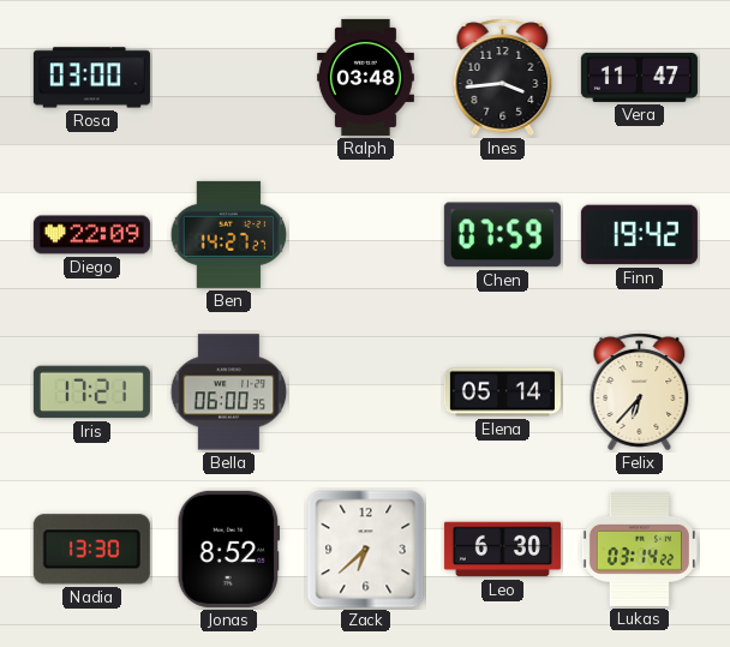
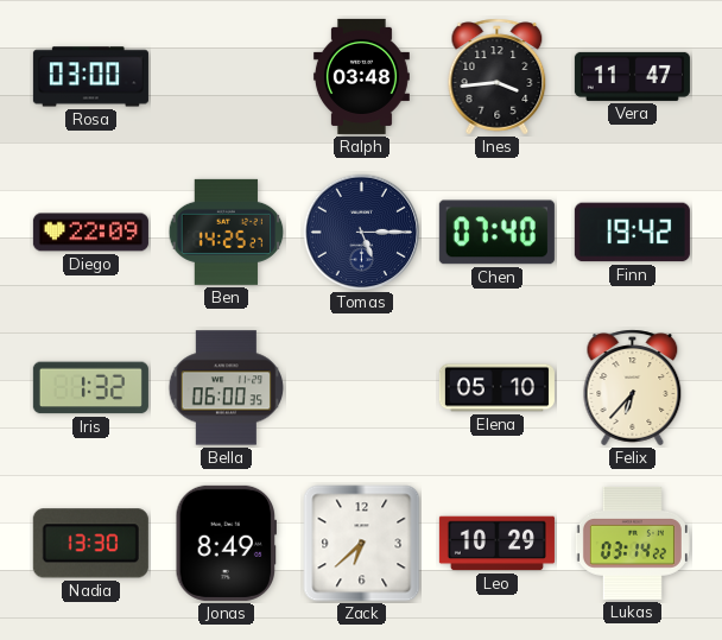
Ben: 14:27 -> 14:25
Tomas: none -> 5:15
Chen: 07:59 -> 07:40
Iris: 17:21 -> 1:32
Elena: 05:14 -> 05:10
Jonas: 8:52 -> 8:49
Leo: 6:30 -> 10:29
